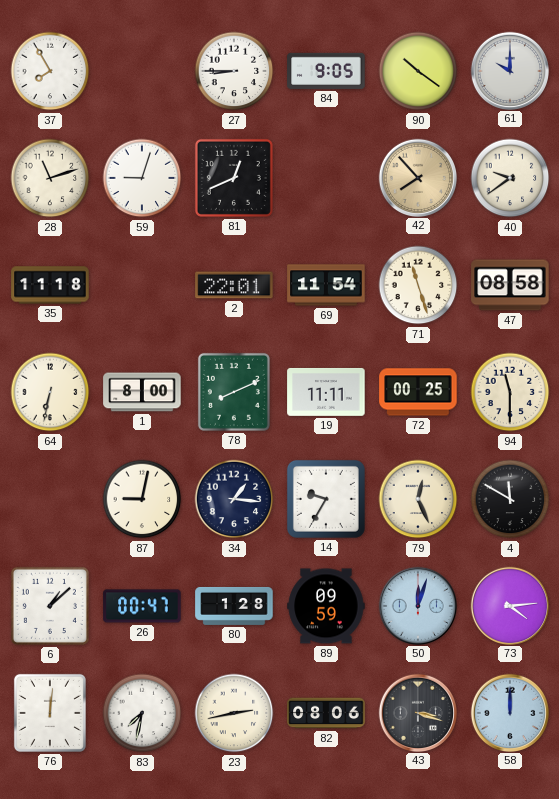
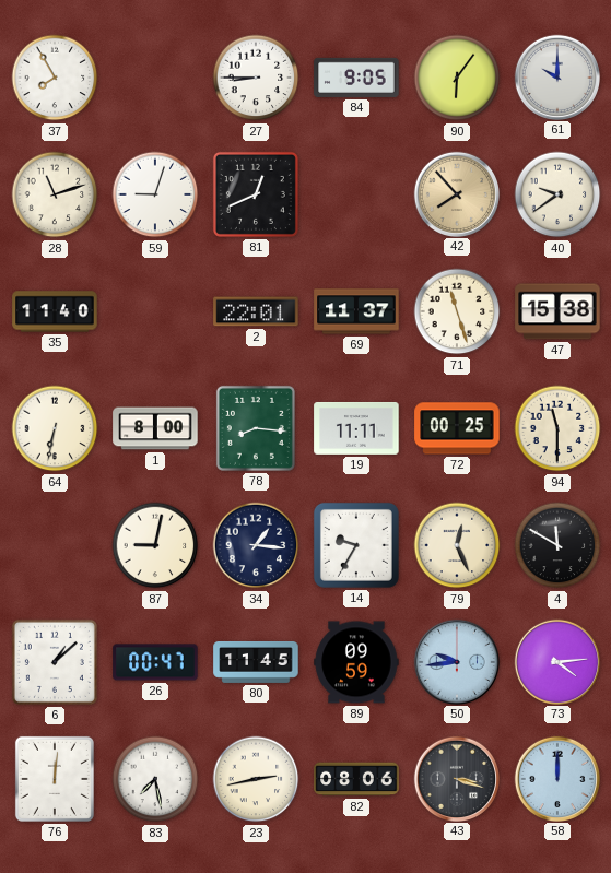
90: 10:21 -> 6:06
35: 11:18 -> 11:40
69: 11:54 -> 11:37
47: 08:58 -> 15:38
78: 8:11 -> 8:16
80: 1:28 -> 11:45
50: 12:03 -> 9:44
83: 7:32 -> 7:28
